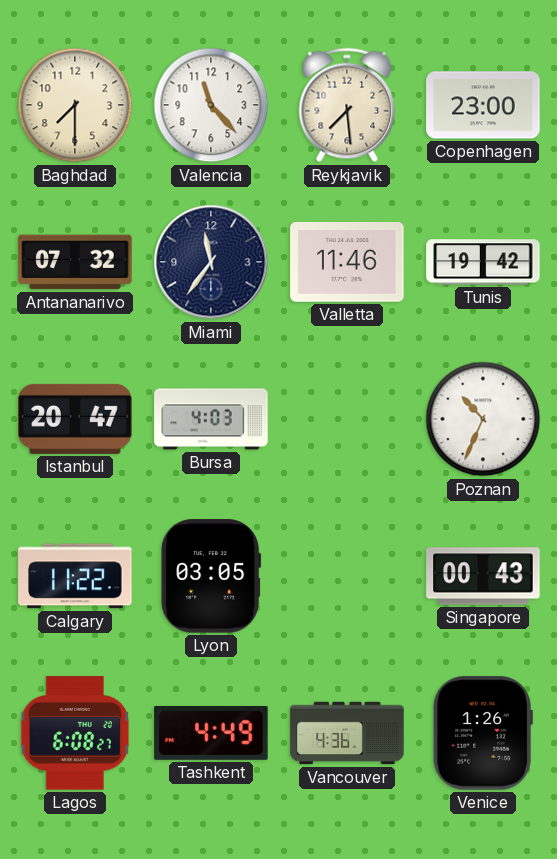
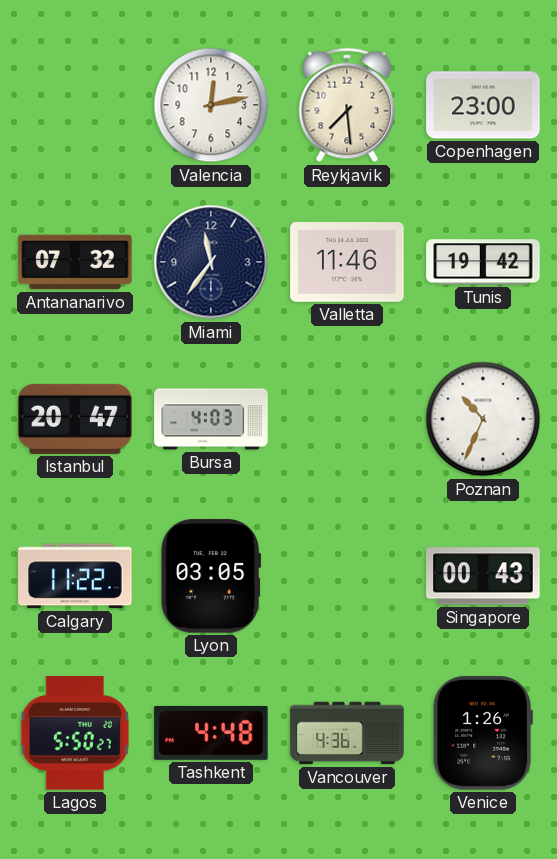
Baghdad: 7:30 -> none
Valencia: 11:23 -> 12:13
Lagos: 6:08 -> 5:50
Tashkent: 4:49 -> 4:48
